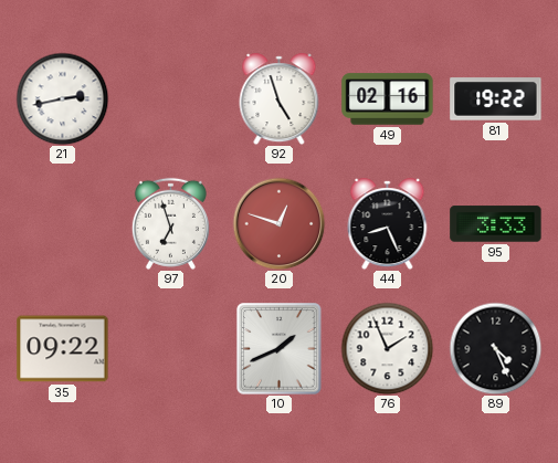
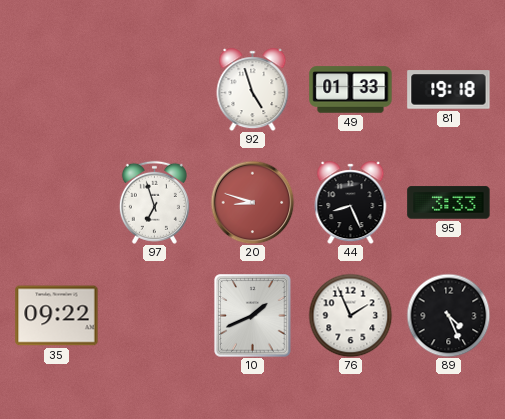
21: 2:43 -> none
49: 02:16 -> 01:33
81: 19:22 -> 19:18
20: 12:48 -> 8:48
